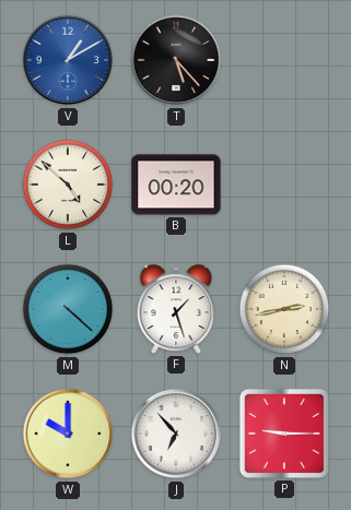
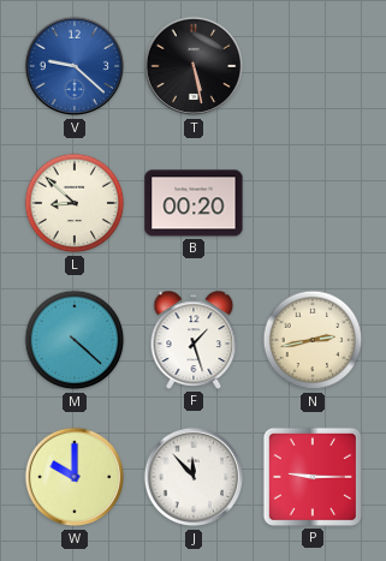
V: 1:10 -> 9:22
T: 5:23 -> 5:28
L: 4:52 -> 8:52
J: 6:53 -> 11:53
